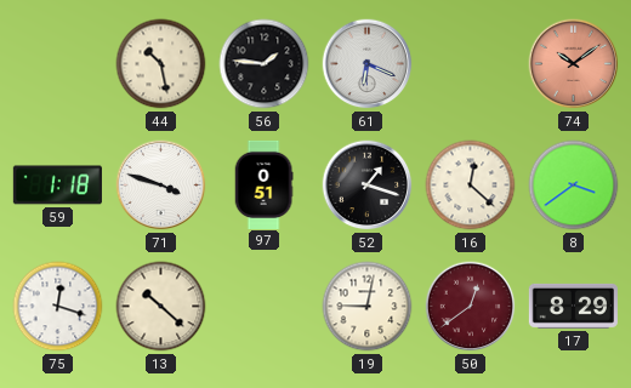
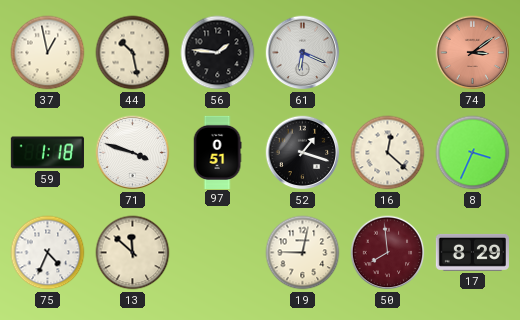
37: none -> 12:58
74: 10:09 -> 3:09
8: 3:39 -> 3:34
75: 12:18 -> 4:34
13: 10:22 -> 11:52
50: 12:39 -> 7:59
